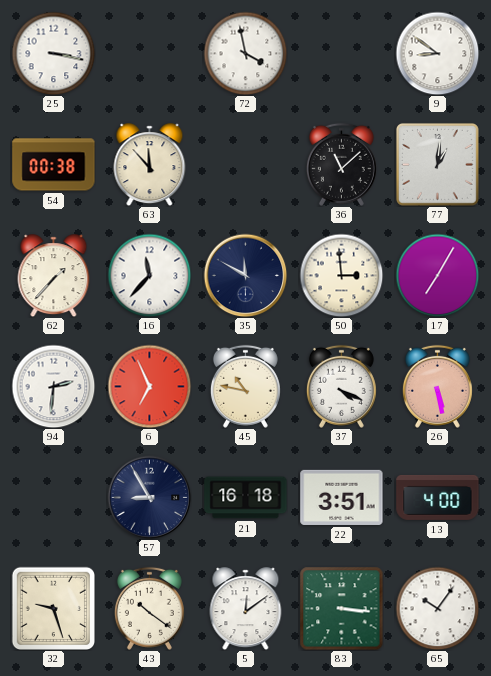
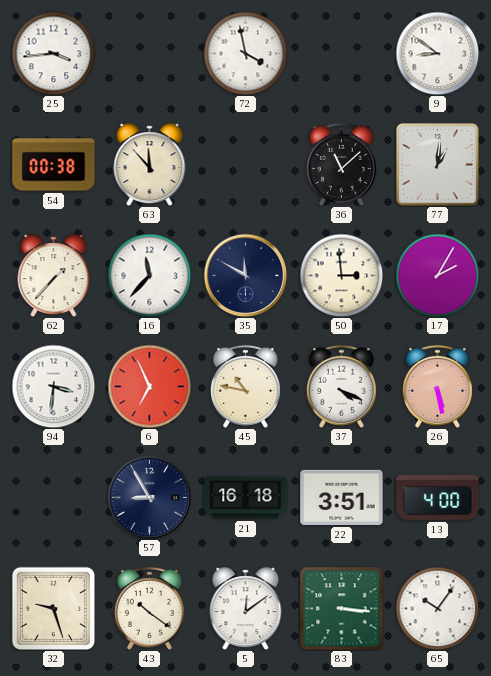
25: 3:17 -> 3:44
17: 7:05 -> 2:05
94: 2:31 -> 3:31
